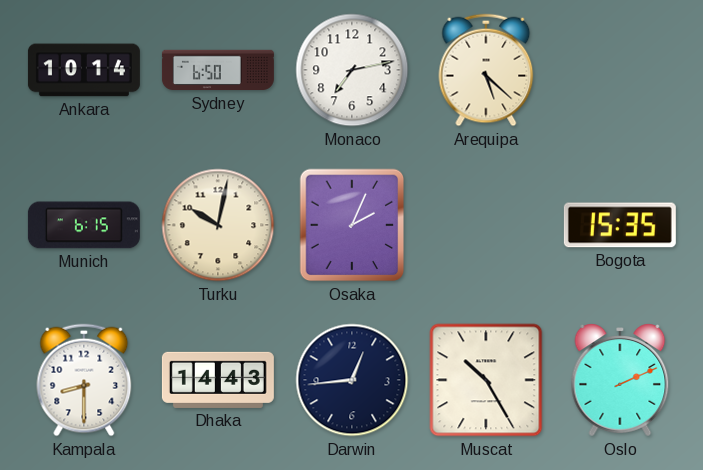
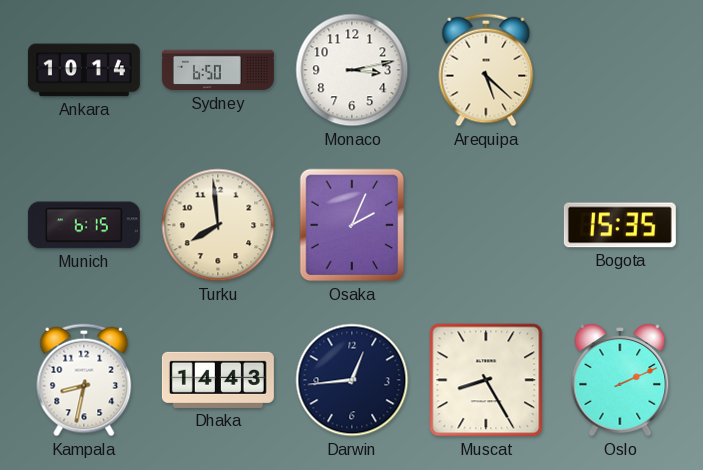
Monaco: 7:13 -> 3:13
Turku: 10:02 -> 7:59
Kampala: 8:30 -> 8:32
Muscat: 10:25 -> 8:25
